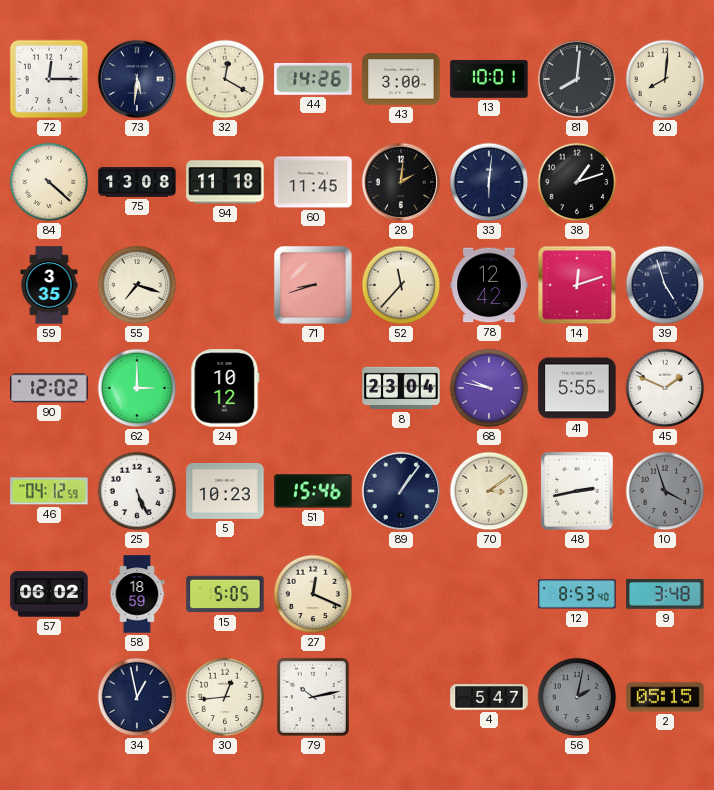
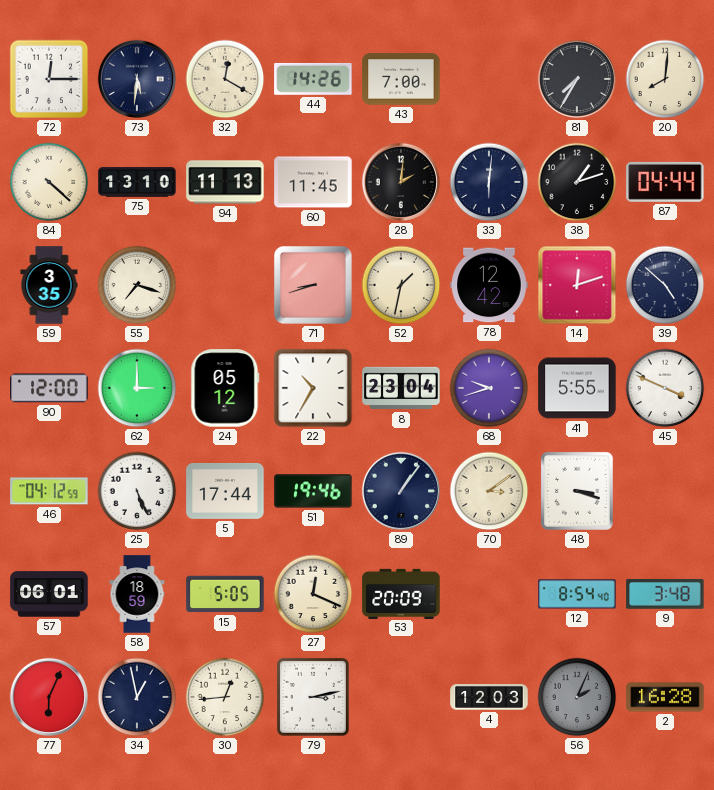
43: 3:00 -> 7:00
13: 10:01 -> none
81: 8:01 -> 7:35
75: 13:08 -> 13:10
94: 11:18 -> 11:13
87: none -> 04:44
52: 11:37 -> 1:32
39: 4:57 -> 4:52
90: 12:02 -> 12:00
24: 10:12 -> 05:12
22: none -> 10:35
68: 9:47 -> 9:42
45: 1:49 -> 3:49
5: 10:23 -> 17:44
51: 15:46 -> 19:46
48: 2:43 -> 3:18
10: 3:57 -> none
57: 06:02 -> 06:01
53: none -> 20:09
12: 8:53 -> 8:54
77: none -> 6:04
79: 10:13 -> 3:13
4: 5:47 -> 12:03
56: 2:02 -> 2:04
2: 05:15 -> 16:28
